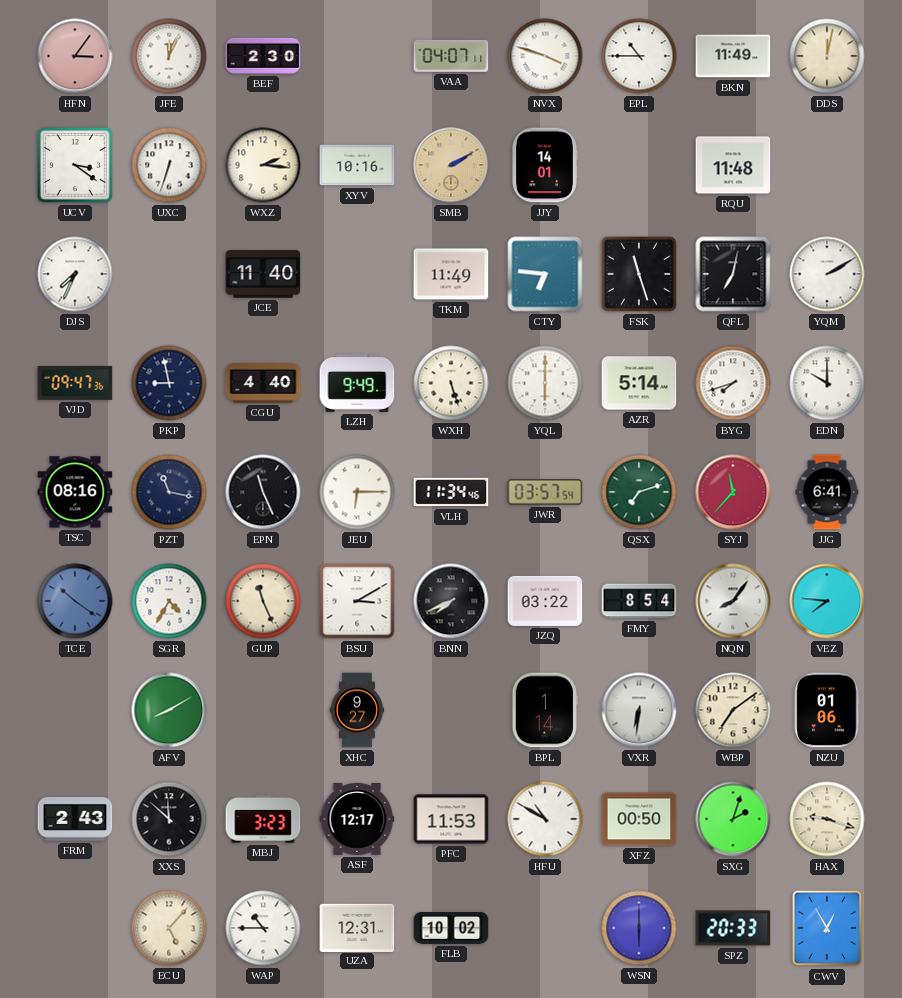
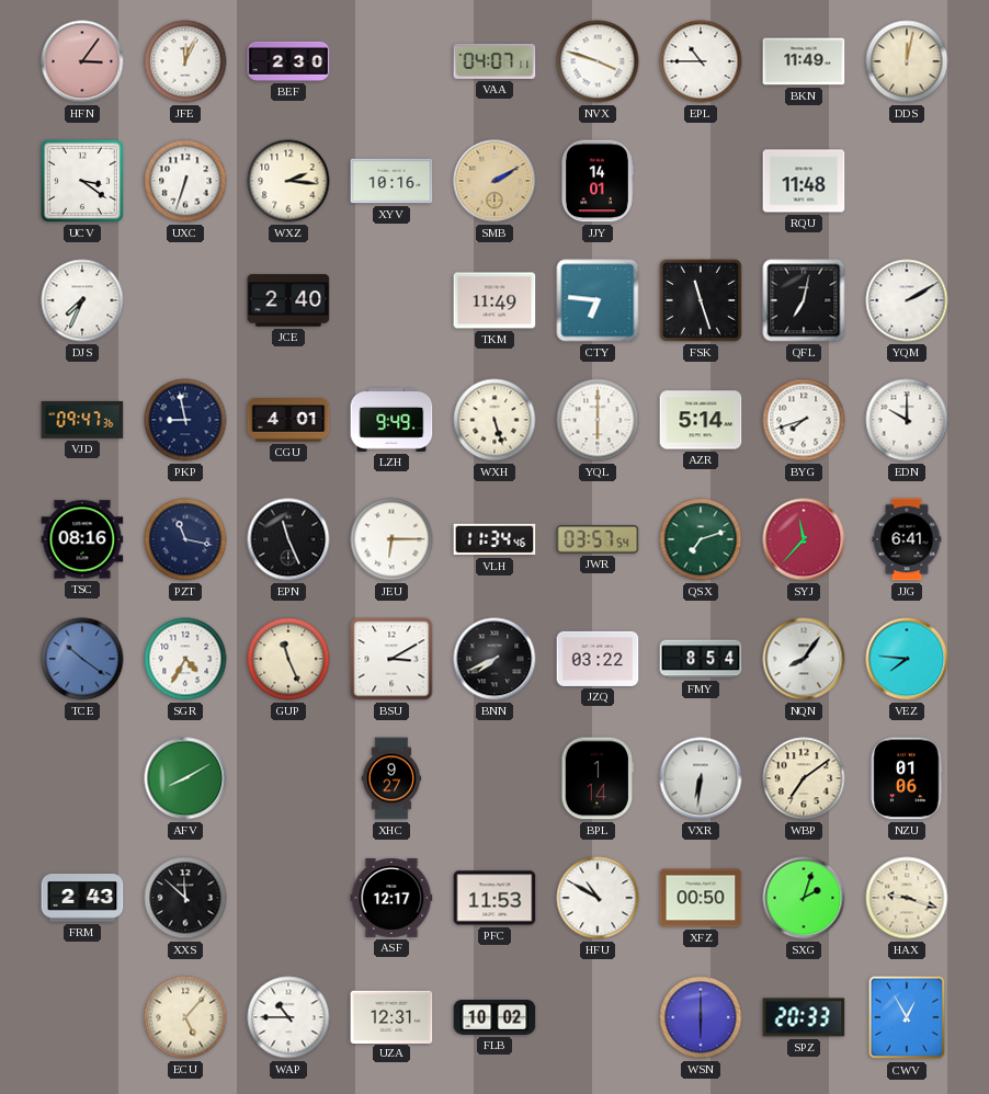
JCE: 11:40 -> 2:40
CGU: 4:40 -> 4:01
MBJ: 3:23 -> none
